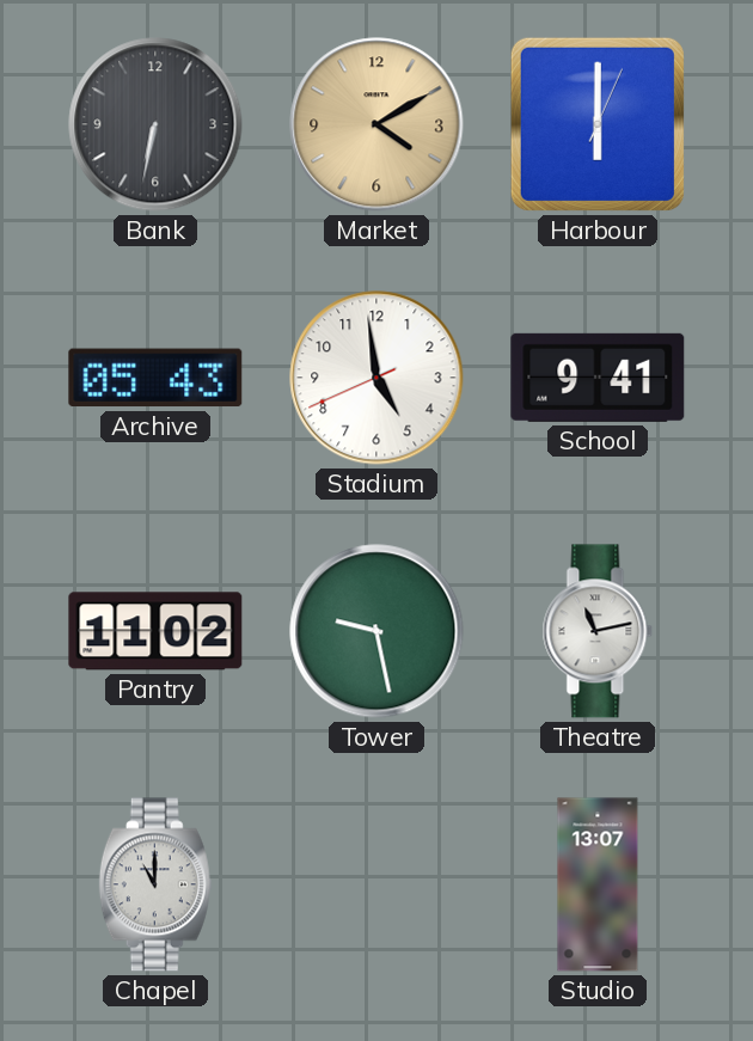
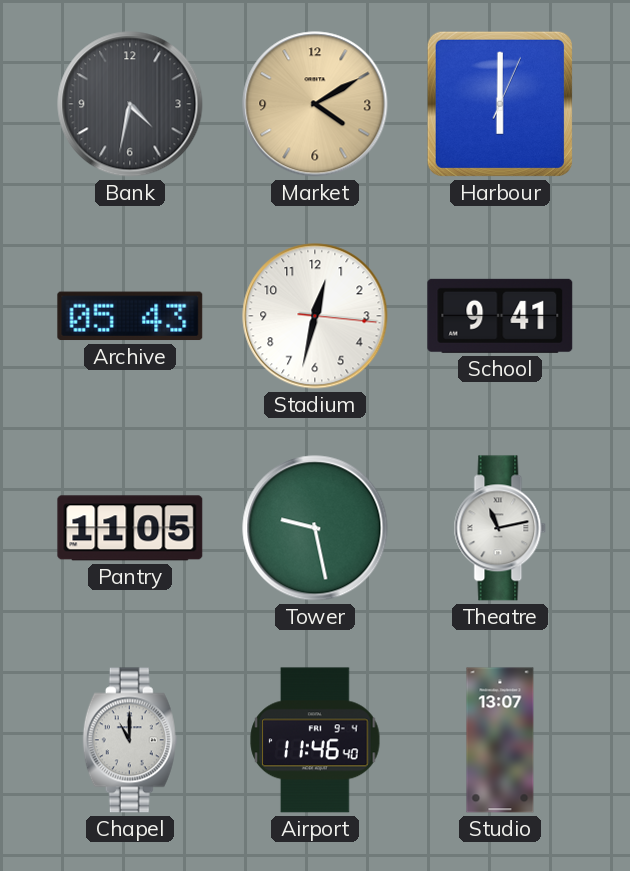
Bank: 6:32 -> 4:32
Stadium: 4:58 -> 12:32
Pantry: 11:02 -> 11:05
Airport: none -> 11:46
